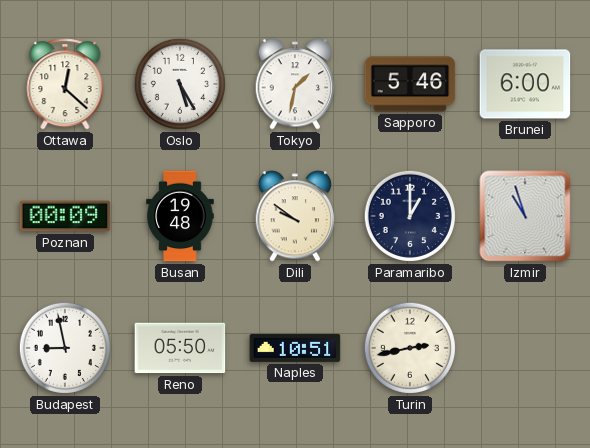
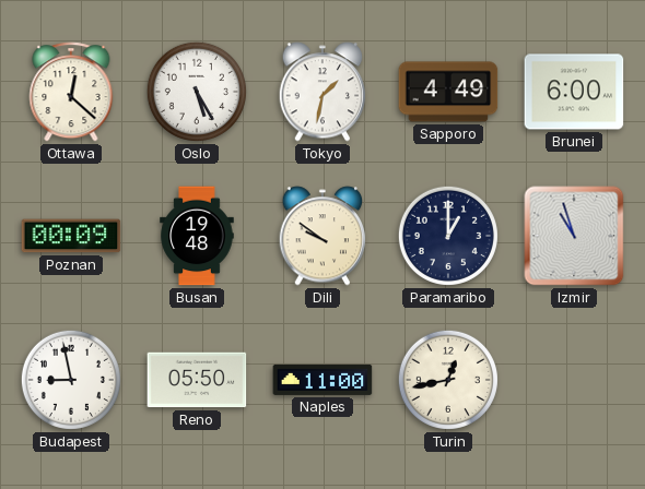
Sapporo: 5:46 -> 4:49
Naples: 10:51 -> 11:00
Turin: 2:43 -> 12:43
